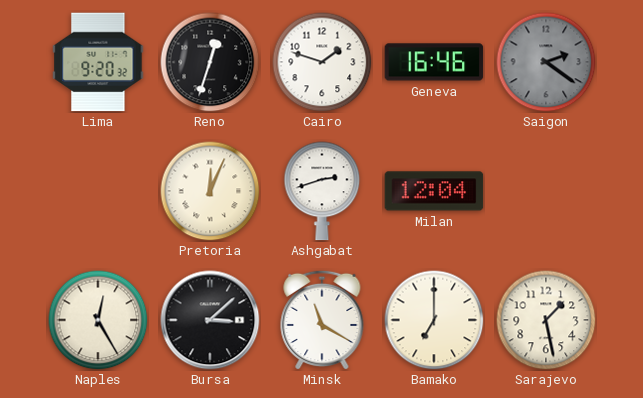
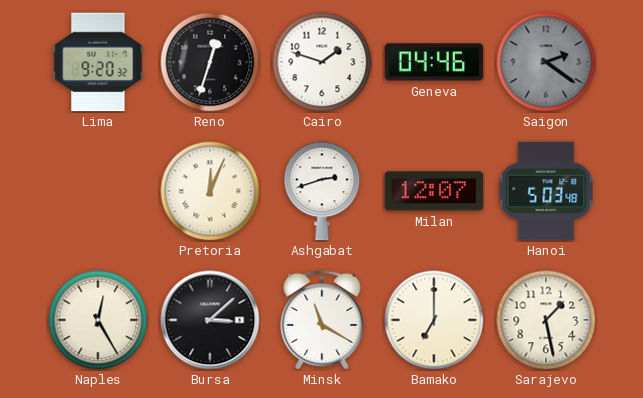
Geneva: 16:46 -> 04:46
Milan: 12:04 -> 12:07
Hanoi: none -> 5:03
